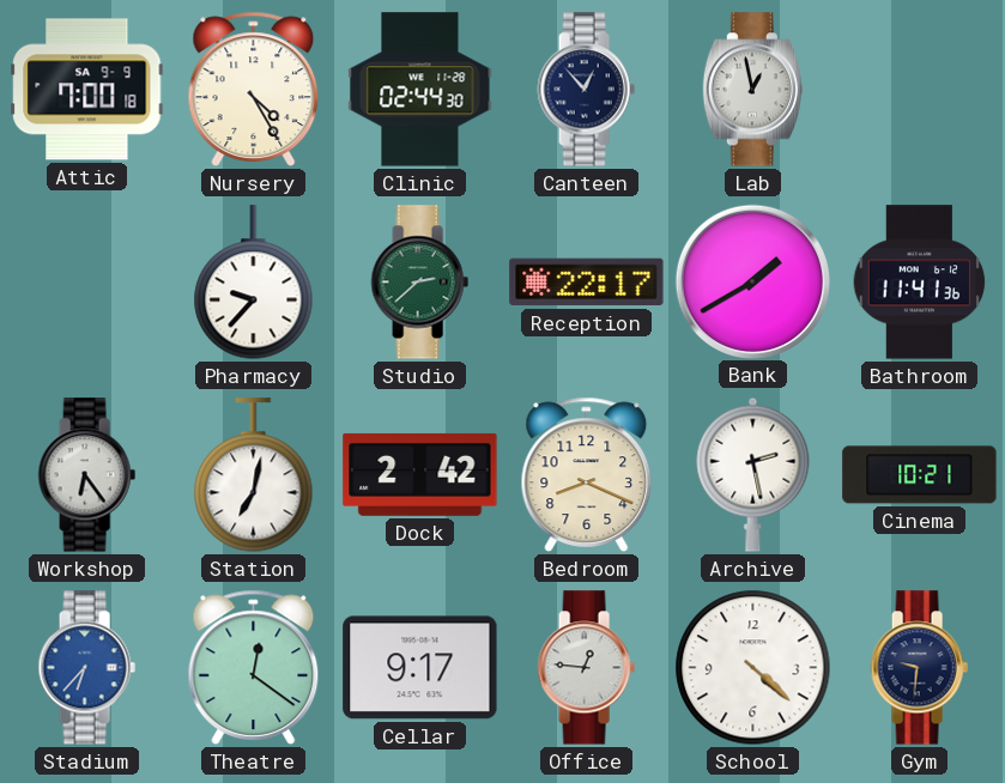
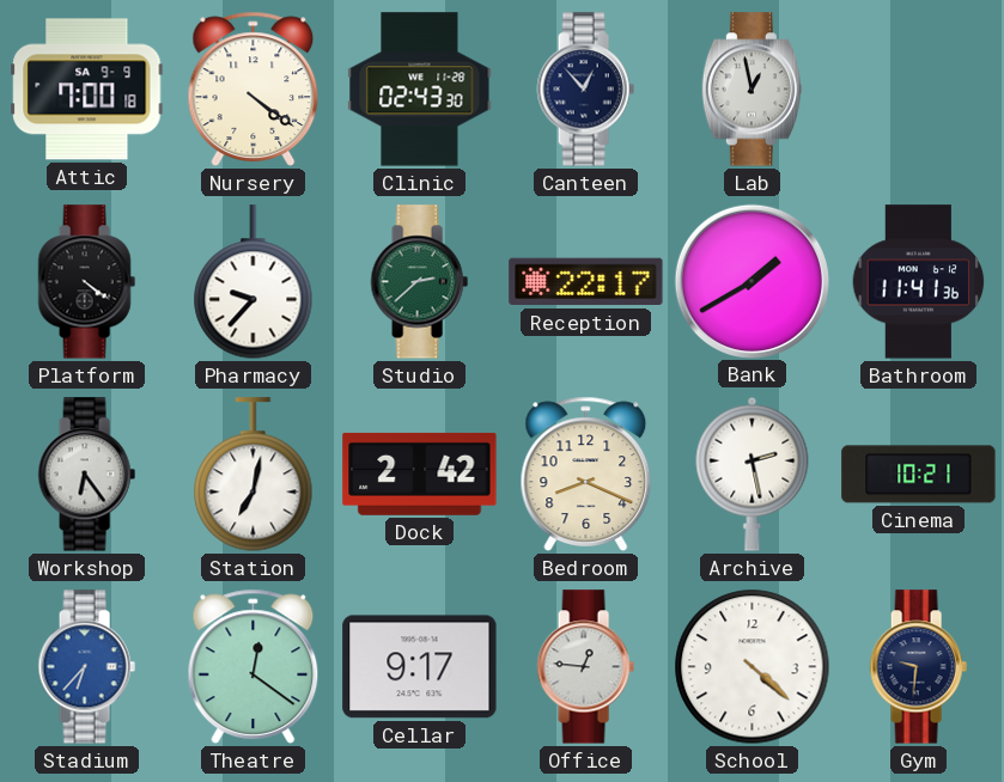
Nursery: 4:25 -> 4:21
Clinic: 02:44 -> 02:43
Platform: none -> 4:21
